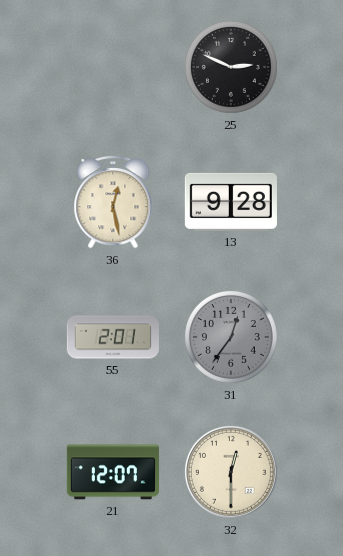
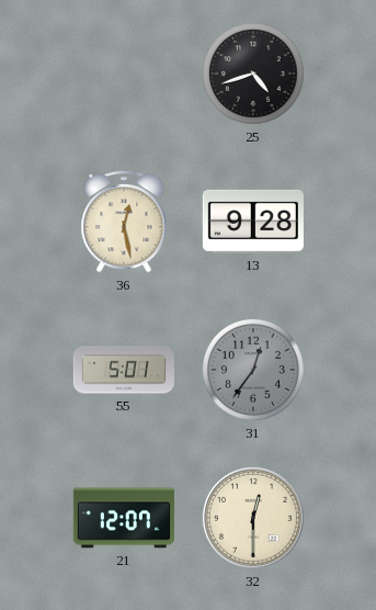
25: 2:49 -> 4:42
55: 2:01 -> 5:01
